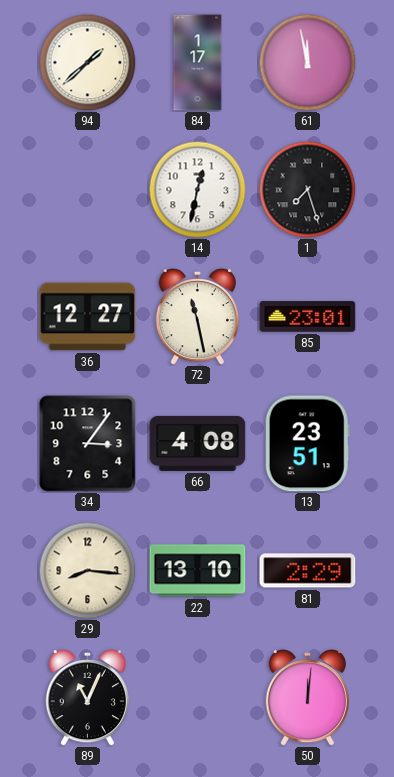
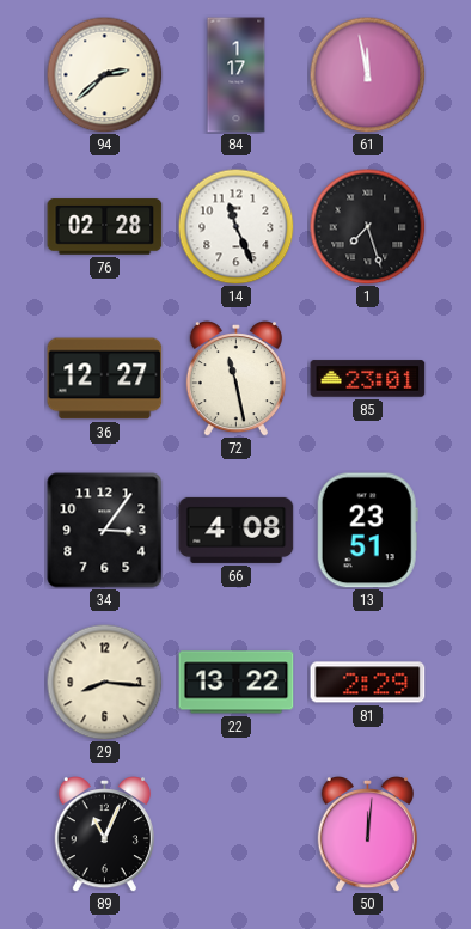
94: 1:38 -> 2:38
76: none -> 02:28
14: 12:32 -> 11:26
22: 13:10 -> 13:22
